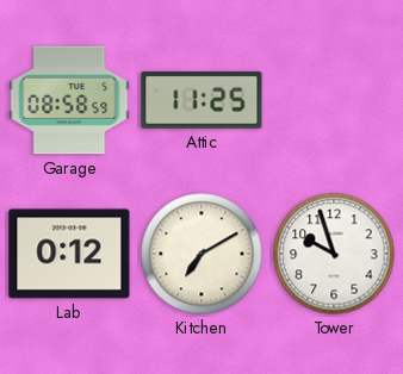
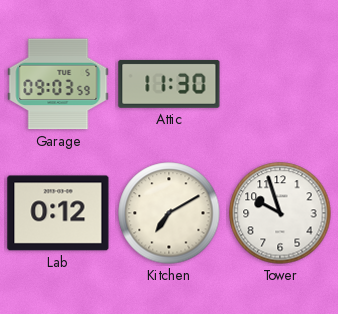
Garage: 08:58 -> 09:03
Attic: 11:25 -> 11:30
